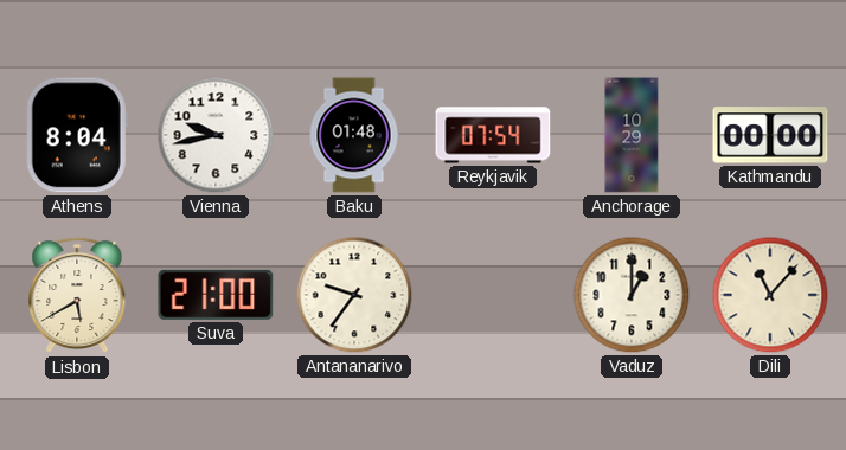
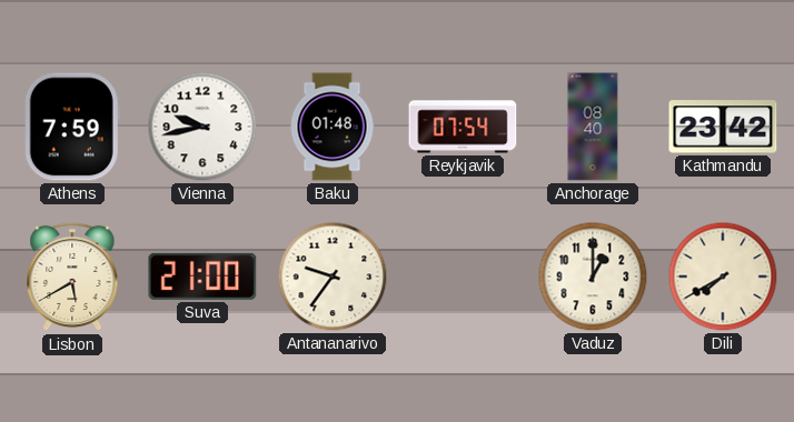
Athens: 8:04 -> 7:59
Anchorage: 10:29 -> 08:40
Kathmandu: 00:00 -> 23:42
Dili: 11:07 -> 7:40
